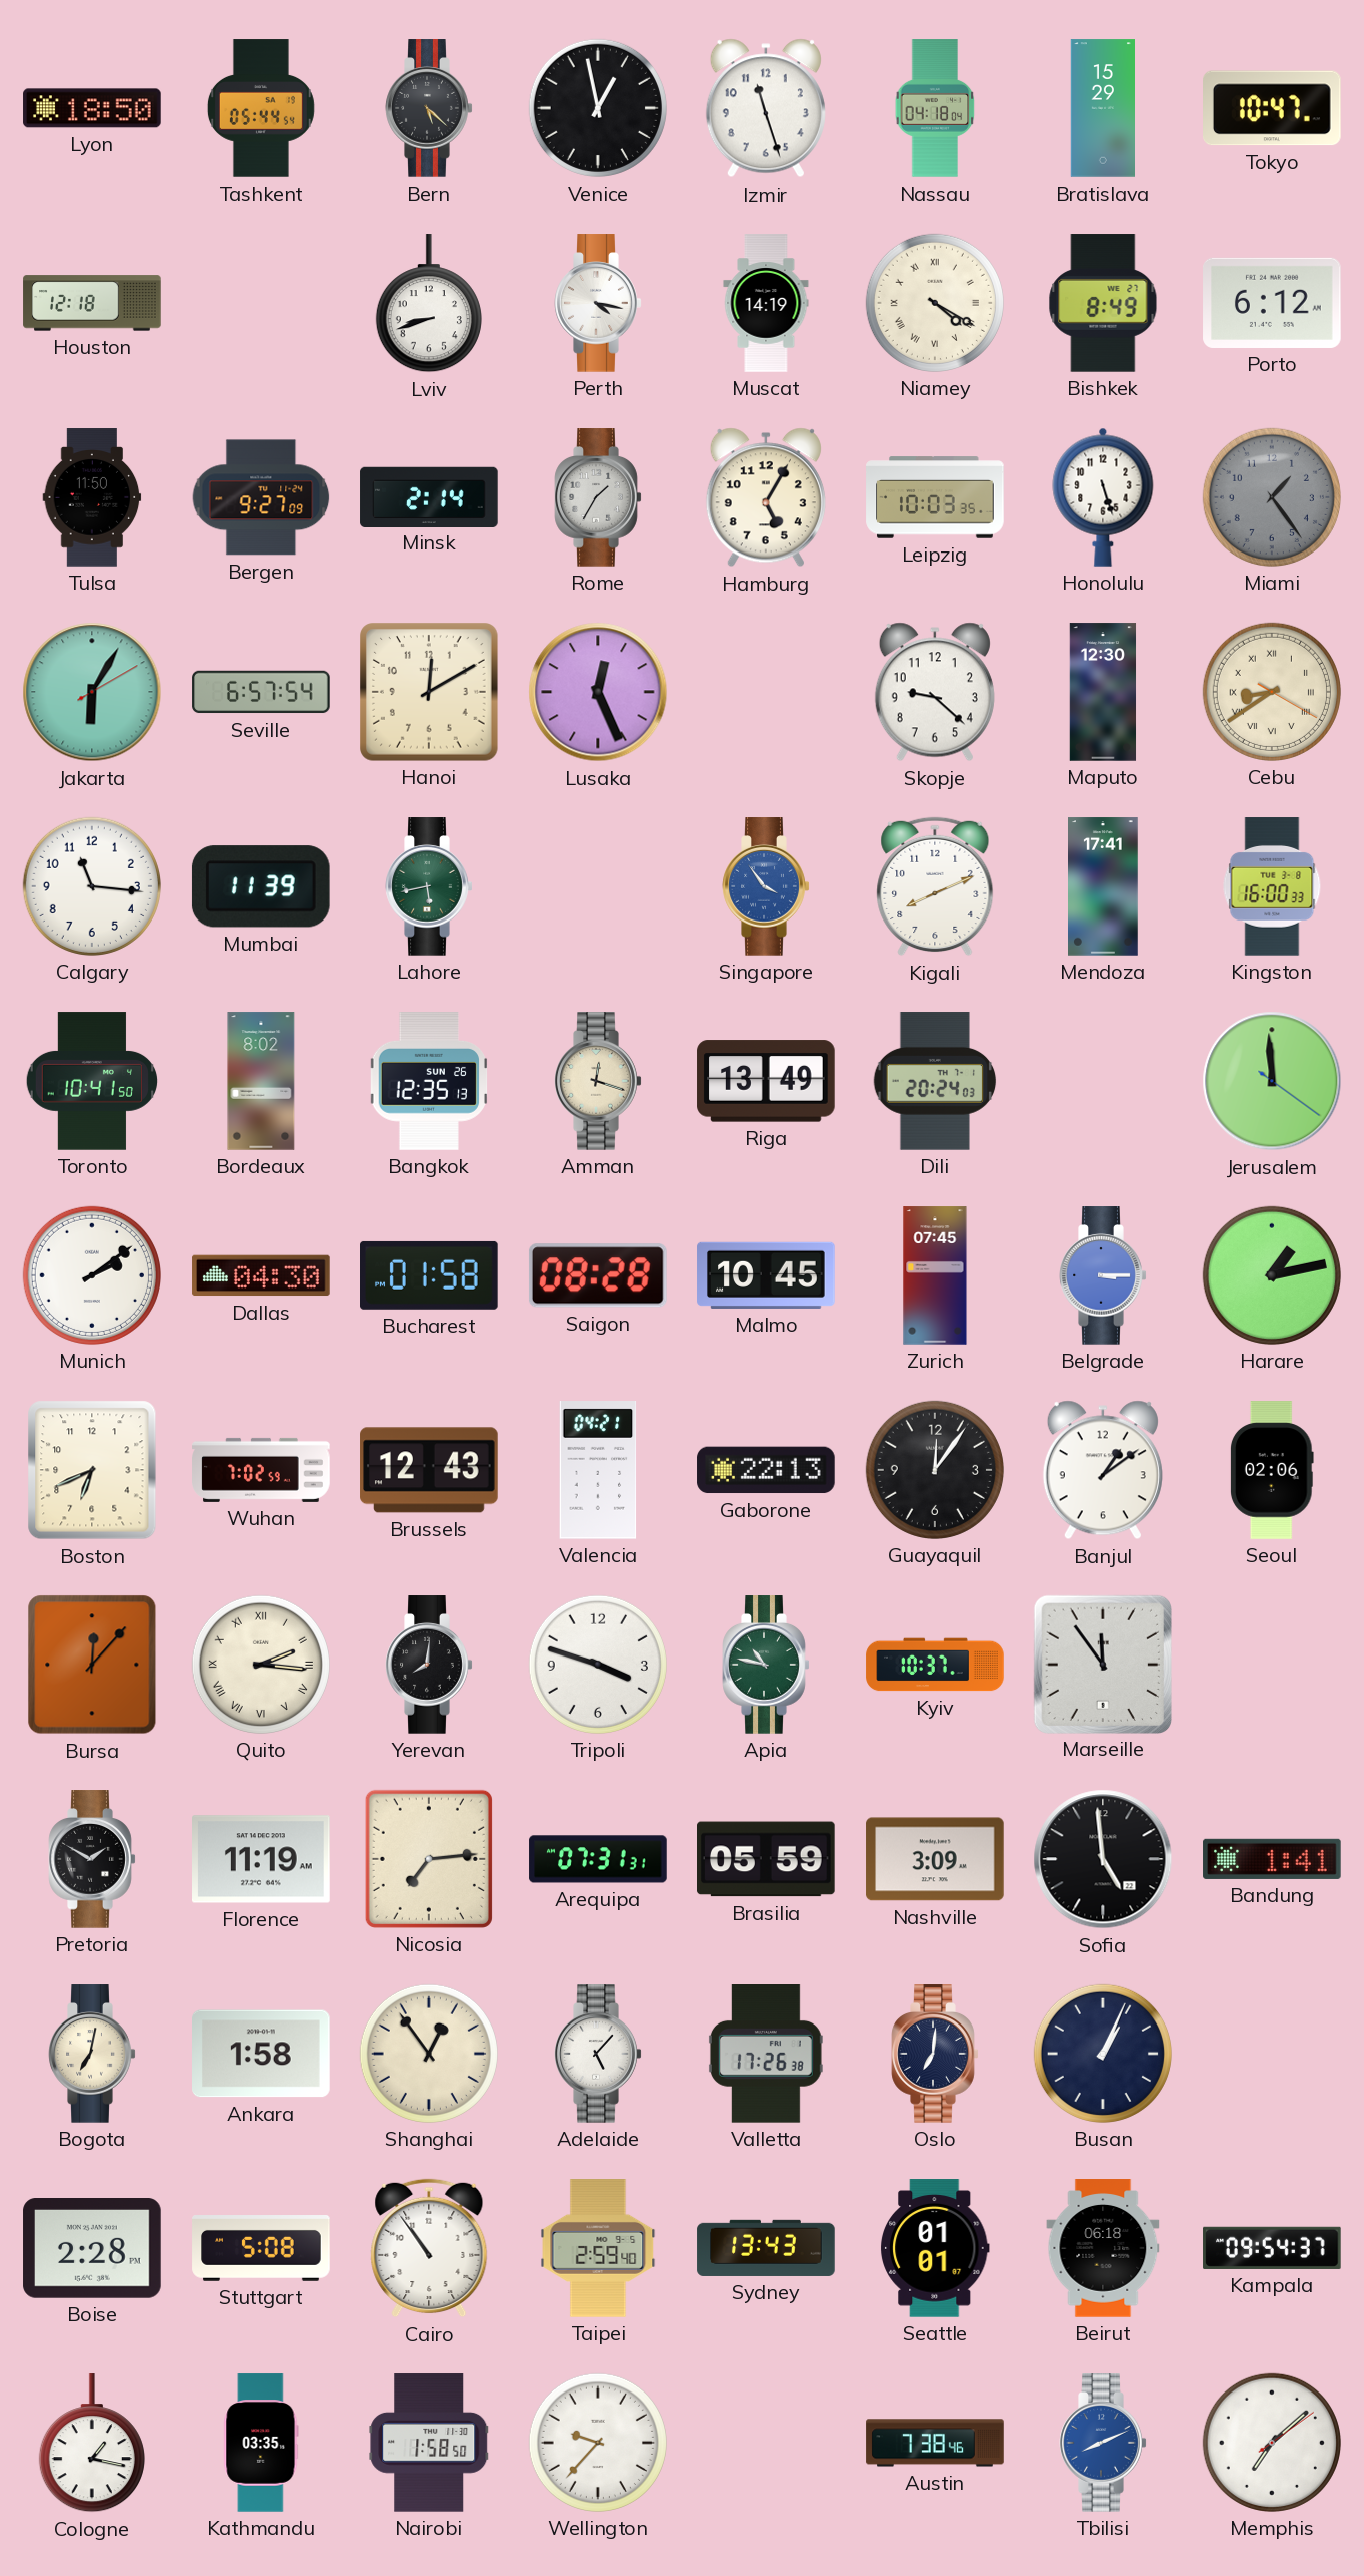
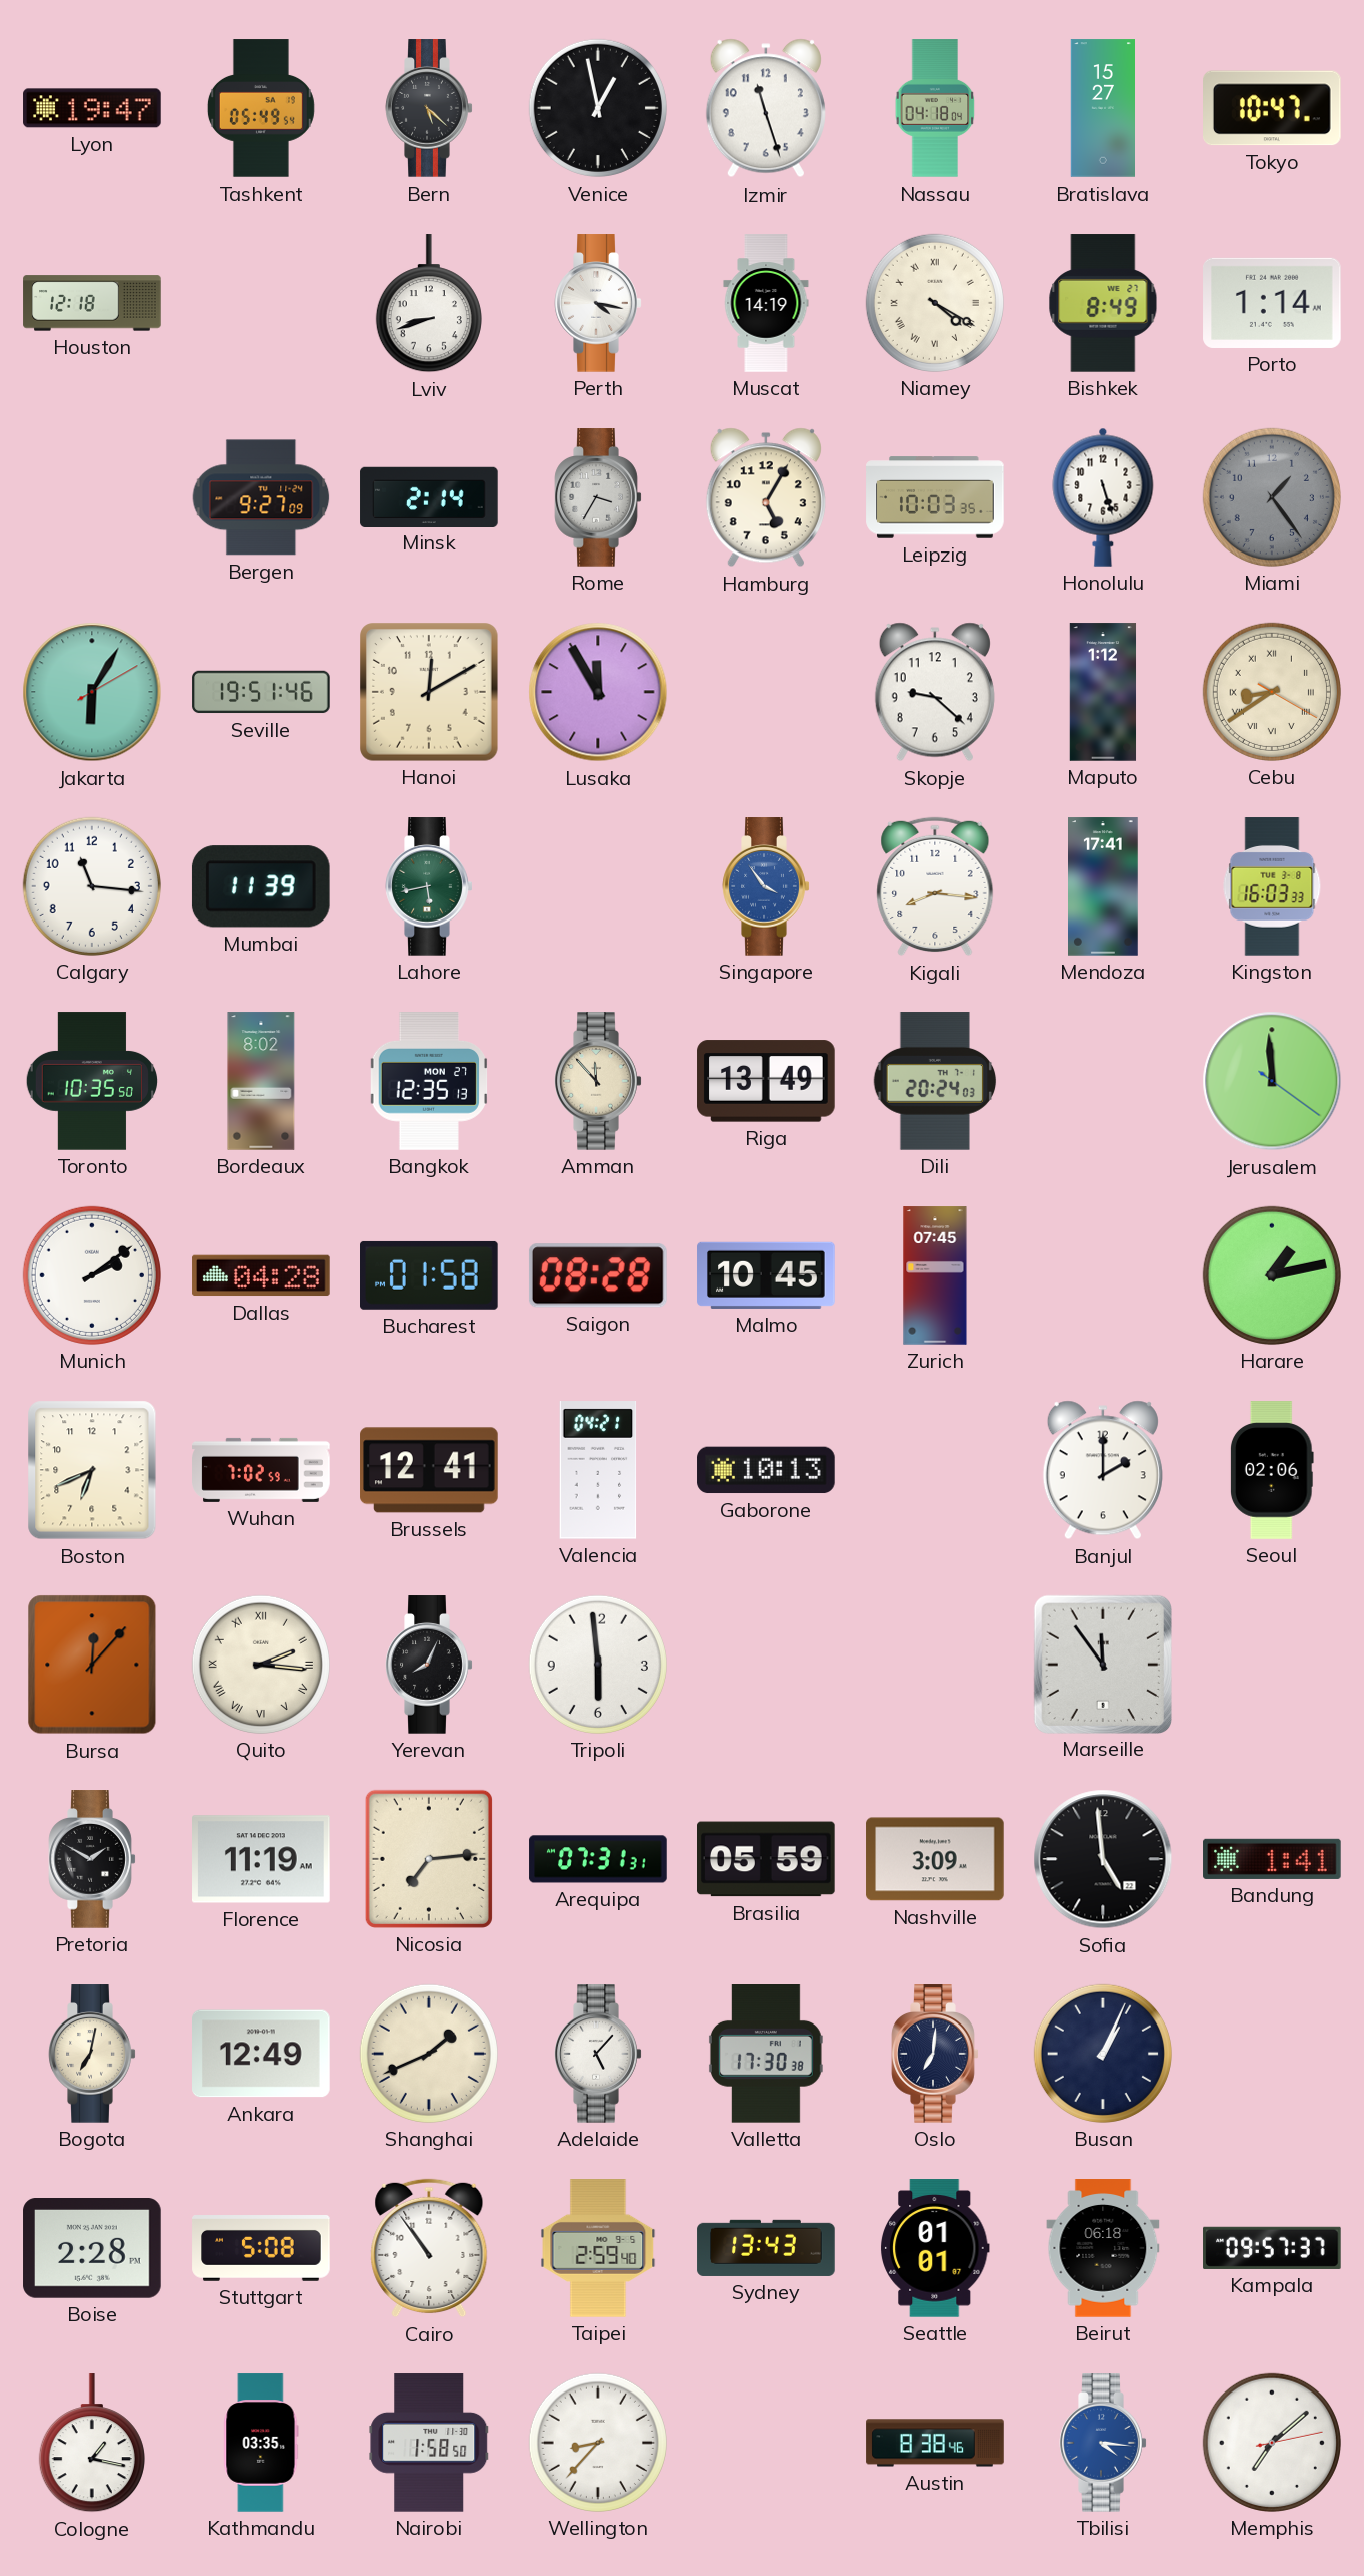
Lyon: 18:50 -> 19:47
Tashkent: 05:44 -> 05:49
Bratislava: 15:29 -> 15:27
Porto: 6:12 -> 1:14
Tulsa: 11:50 -> none
Rome: 1:35 -> 3:35
Seville: 6:57 -> 19:51
Lusaka: 12:26 -> 11:55
Maputo: 12:30 -> 1:12
Kigali: 8:11 -> 8:16
Kingston: 16:00 -> 16:03
Toronto: 10:41 -> 10:35
Bangkok date: SUN 26 -> MON 27
Amman: 12:18 -> 11:53
Dallas: 04:30 -> 04:28
Belgrade: 3:15 -> none
Brussels: 12:43 -> 12:41
Gaborone: 22:13 -> 10:13
Guayaquil: 12:06 -> none
Banjul: 1:09 -> 2:00
Yerevan: 8:01 -> 8:04
Tripoli: 3:48 -> 5:59
Apia: 10:47 -> none
Kyiv: 10:37 -> none
Ankara: 1:58 -> 12:49
Shanghai: 12:54 -> 1:41
Valletta: 17:26 -> 17:30
Kampala: 09:54 -> 09:57
Wellington: 9:37 -> 8:37
Austin: 7:38 -> 8:38
Tbilisi: 8:11 -> 4:16
Memphis: 7:08:09 -> 7:08:13
